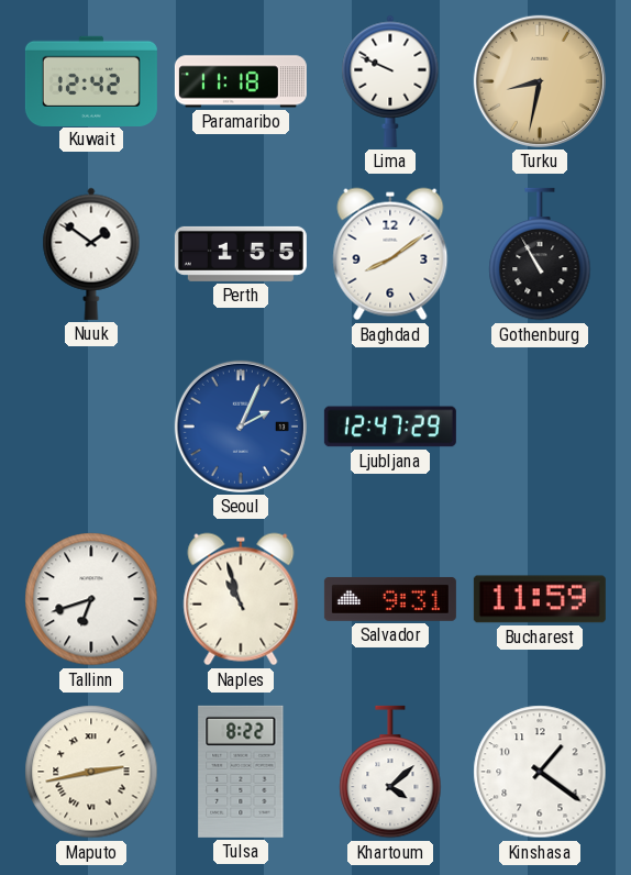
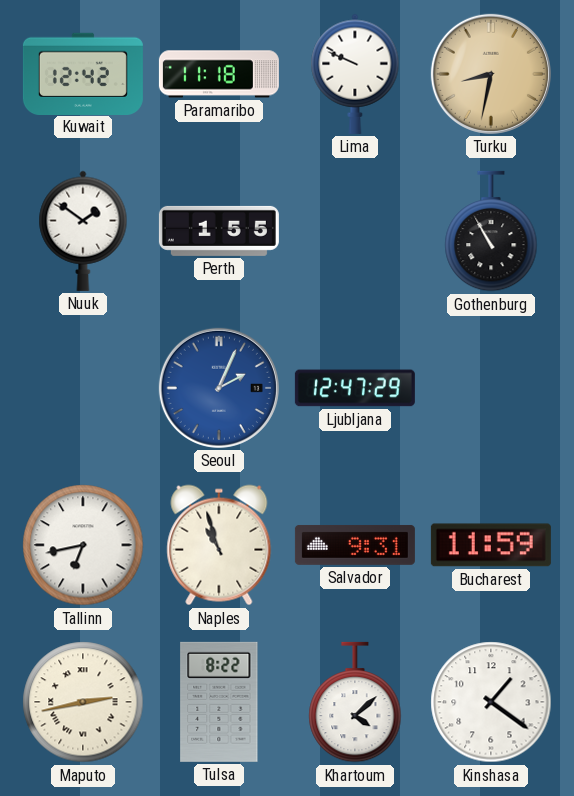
Baghdad: 8:09 -> none
Tallinn: 6:42 -> 6:43
